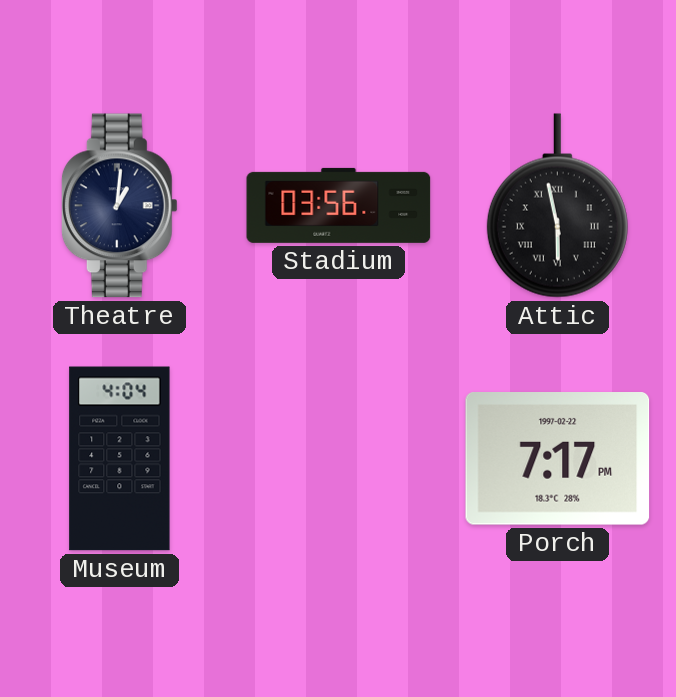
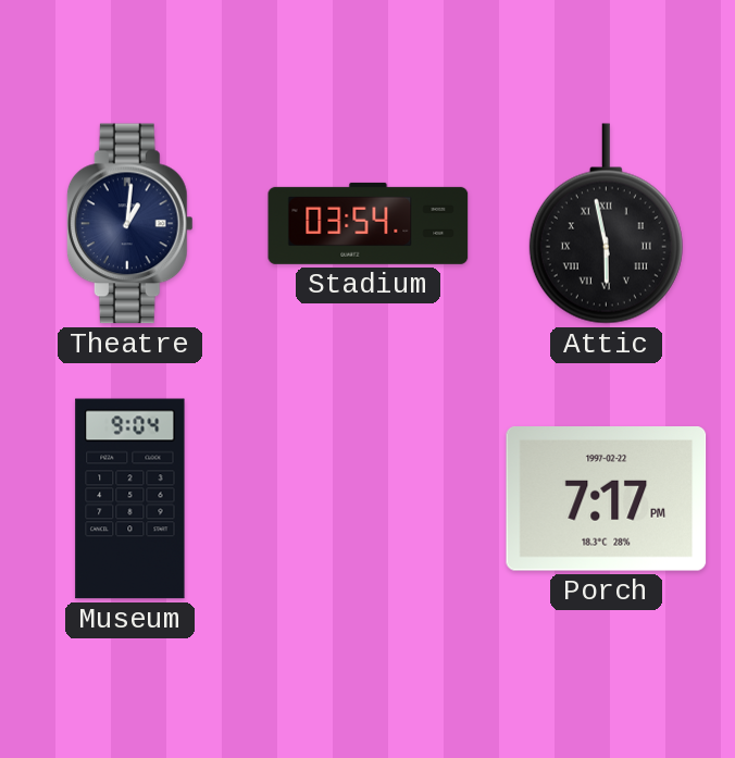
Stadium: 03:56 -> 03:54
Museum: 4:04 -> 9:04
